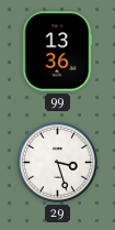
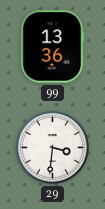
29: 3:27 -> 3:31
